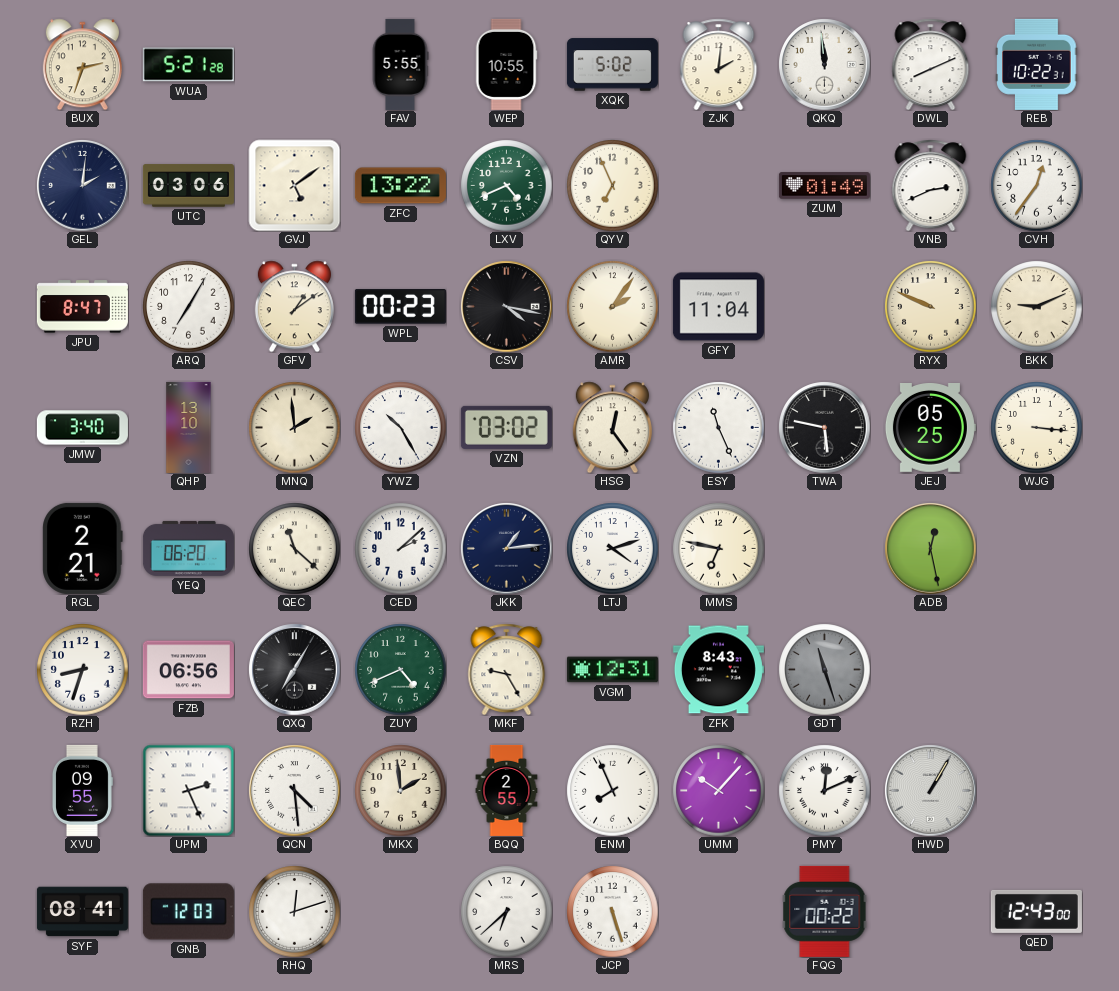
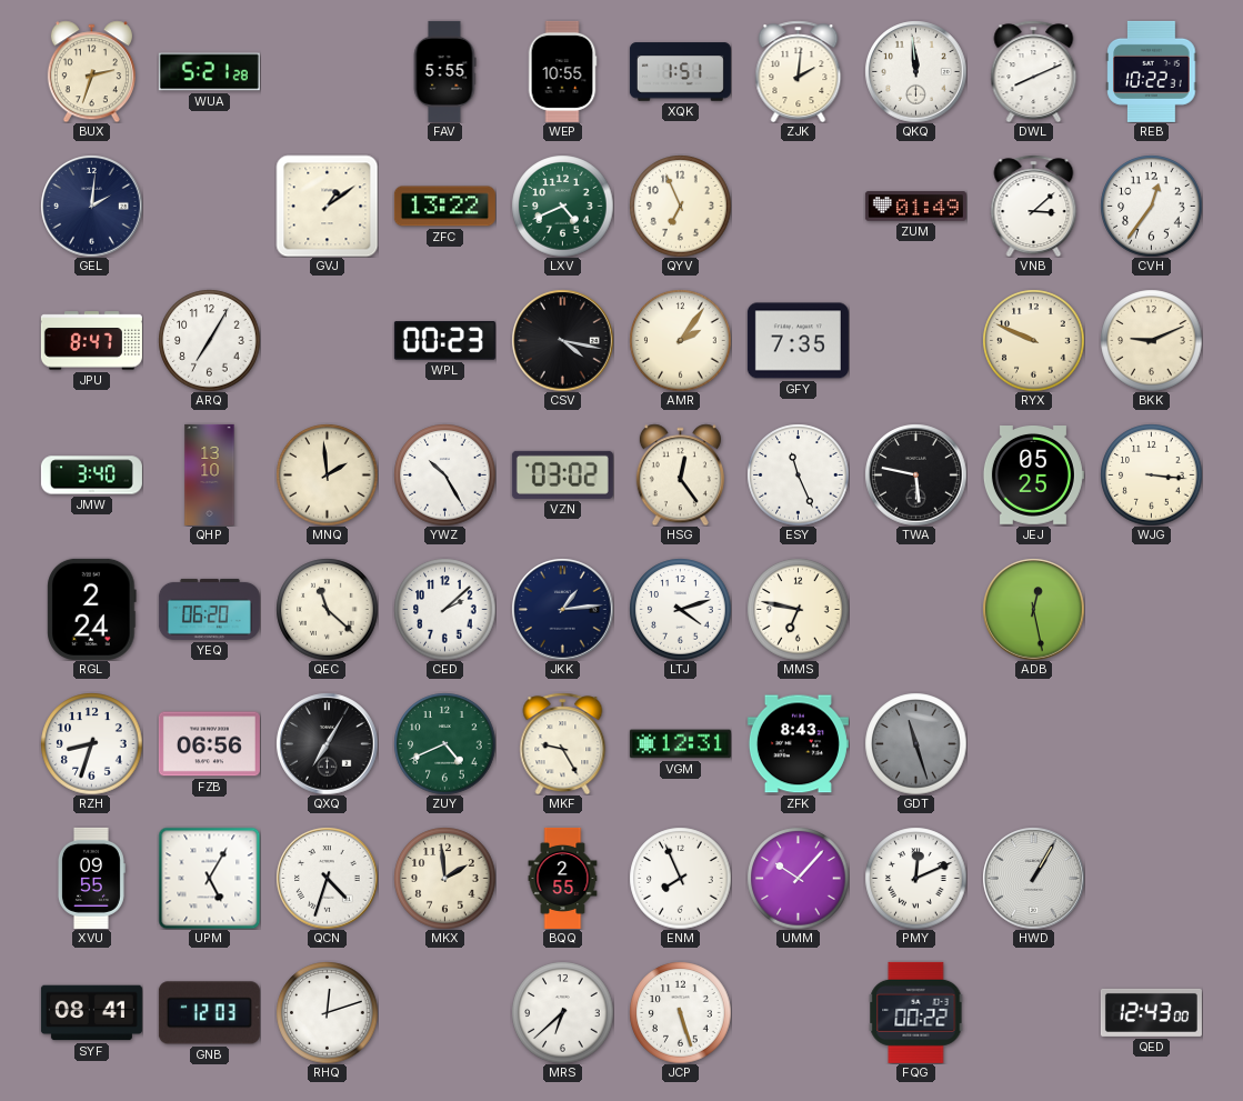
XQK: 5:02 -> 1:51
UTC: 03:06 -> none
GVJ: 5:09 -> 1:09
VNB: 2:41 -> 3:08
GFV: 1:09 -> none
GFY: 11:04 -> 7:35
RGL: 2:21 -> 2:24
UPM: 2:26 -> 5:05
QCN: 4:29 -> 4:33
